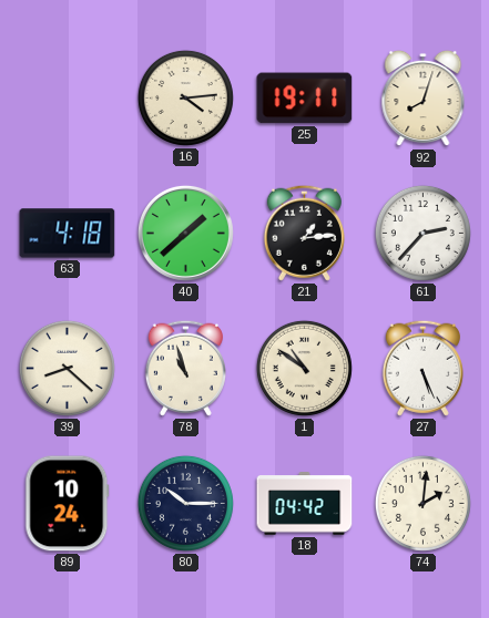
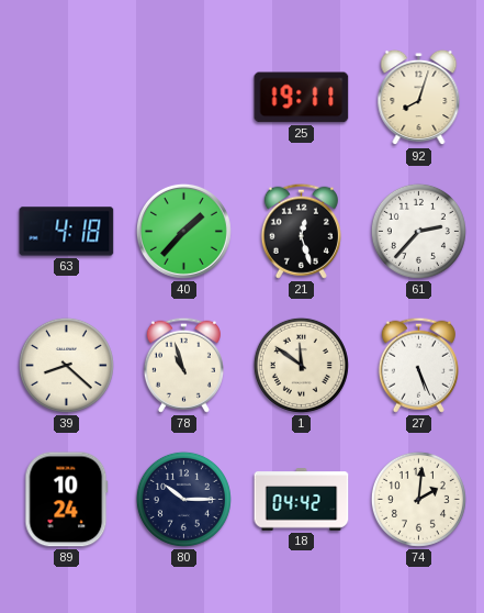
16: 4:14 -> none
40: 1:38 -> 1:37
21: 1:14 -> 12:27
1: 10:51 -> 11:51
